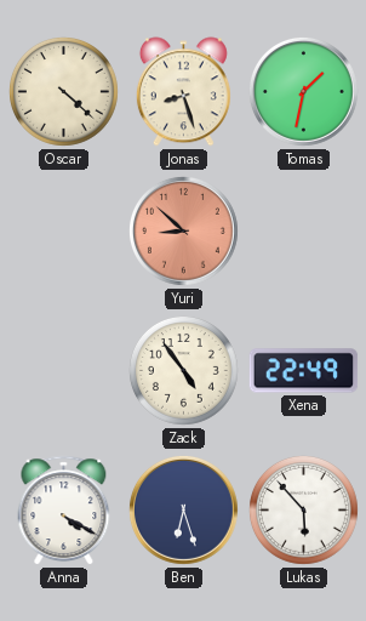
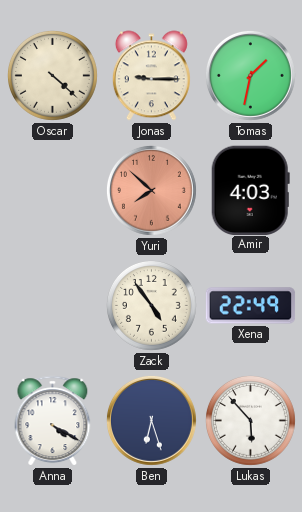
Jonas: 8:27 -> 9:15
Yuri: 8:52 -> 7:52
Amir: none -> 4:03
